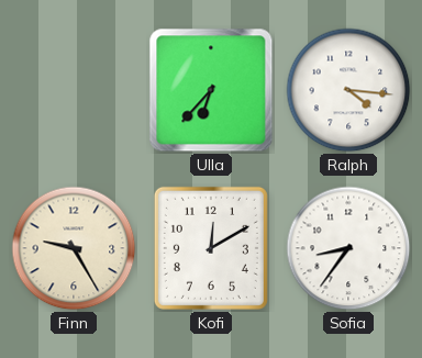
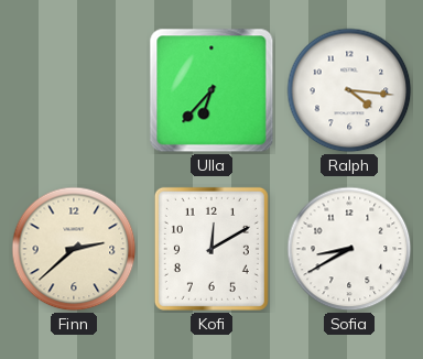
Finn: 9:25 -> 2:38
Sofia: 8:36 -> 8:40
